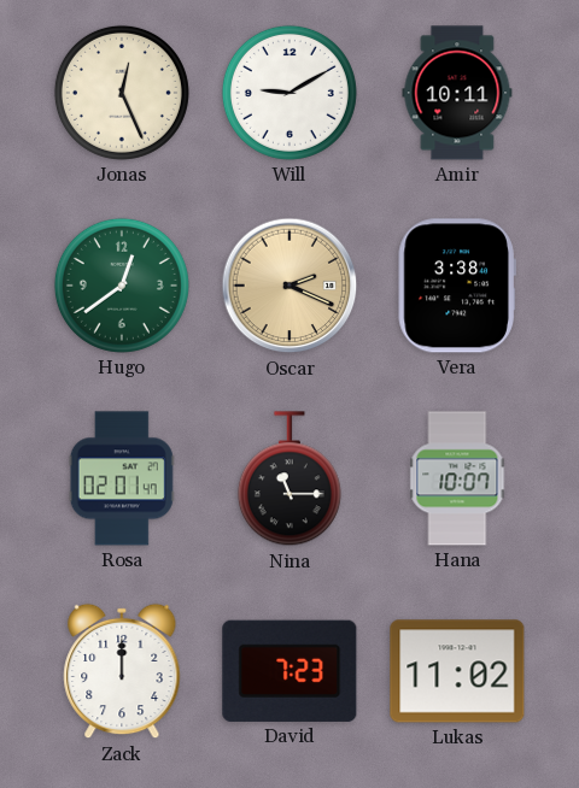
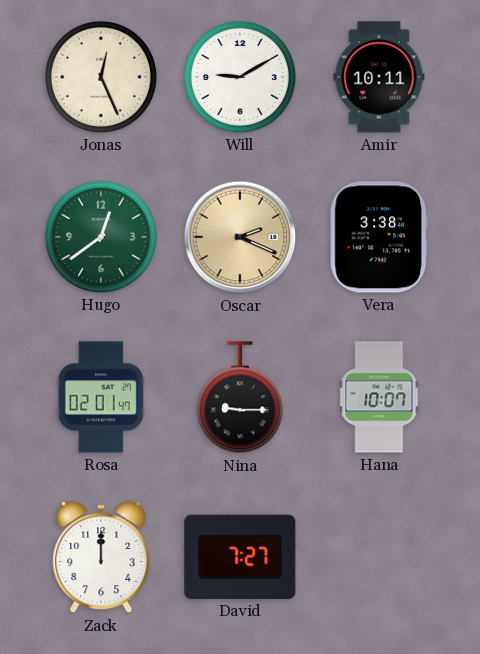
Nina: 11:15 -> 9:15
David: 7:23 -> 7:27
Lukas: 11:02 -> none
